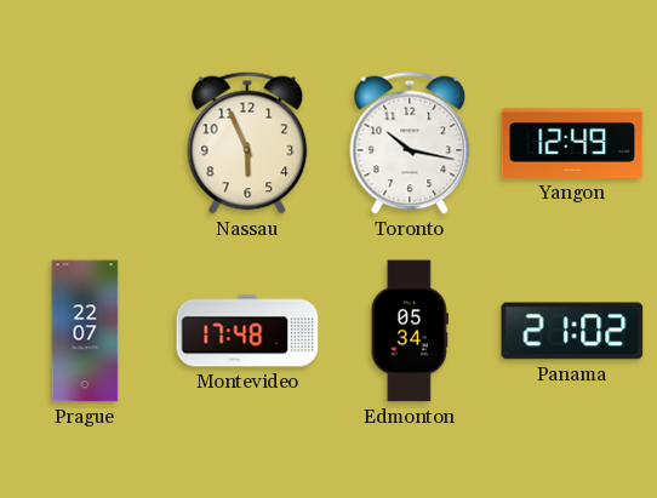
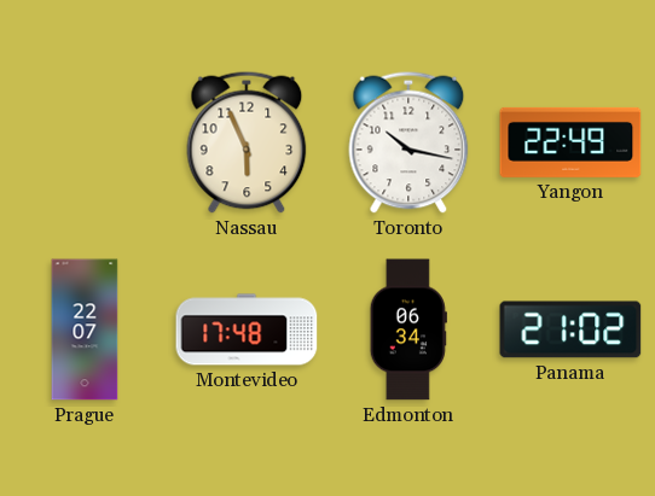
Yangon: 12:49 -> 22:49
Edmonton: 05:34 -> 06:34
